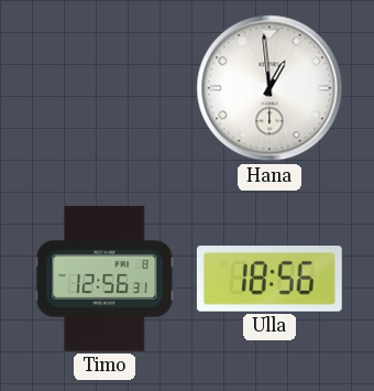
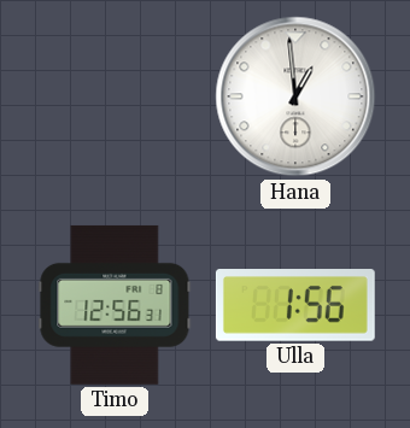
Ulla: 18:56 -> 1:56
